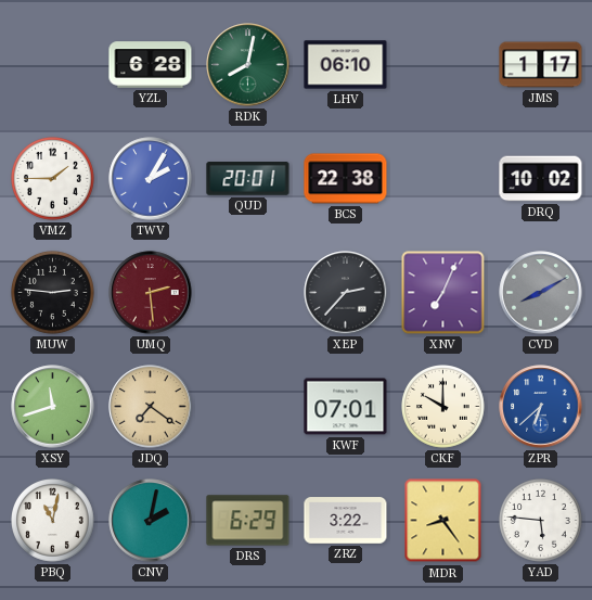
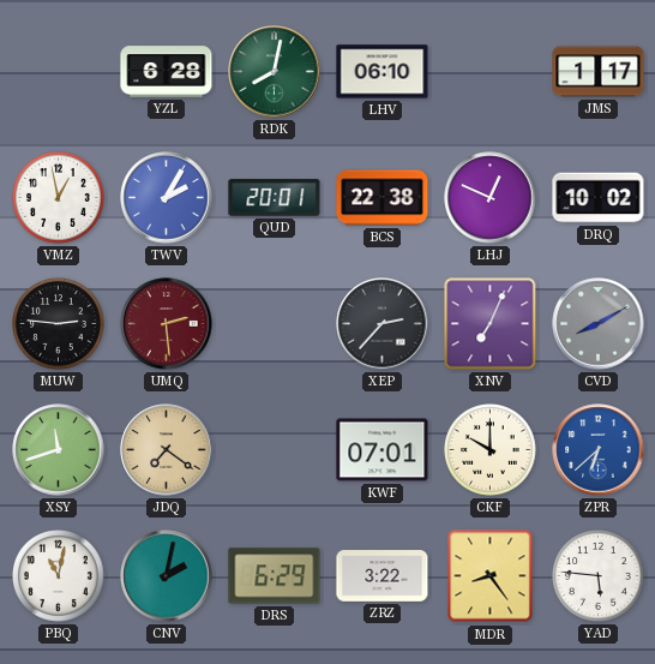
VMZ: 1:45 -> 12:58
LHJ: none -> 12:49
